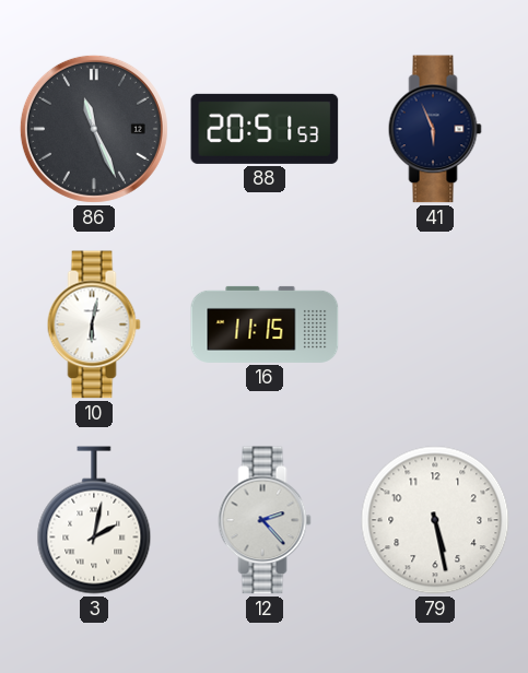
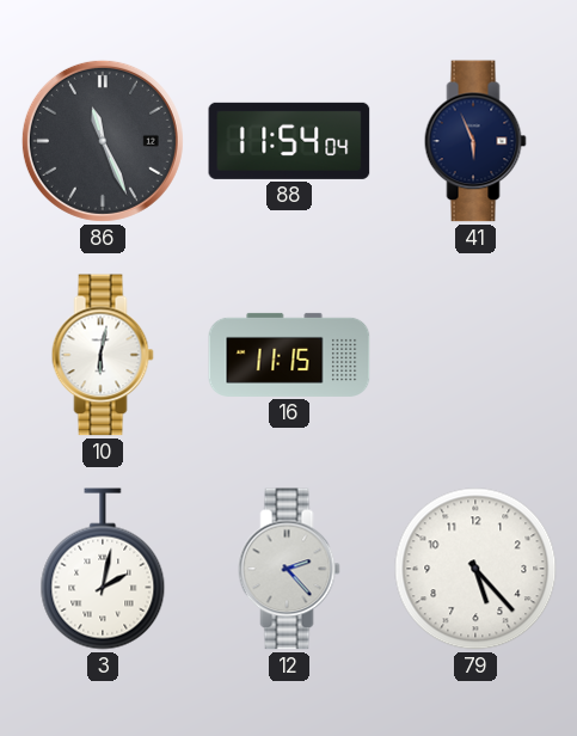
88: 20:51 -> 11:54
79: 5:28 -> 5:23
